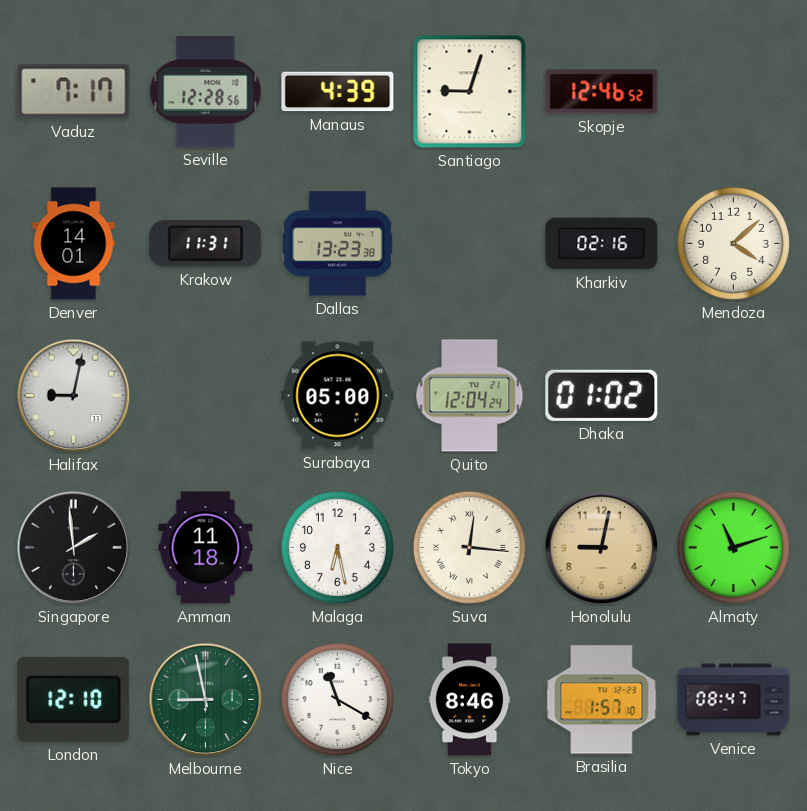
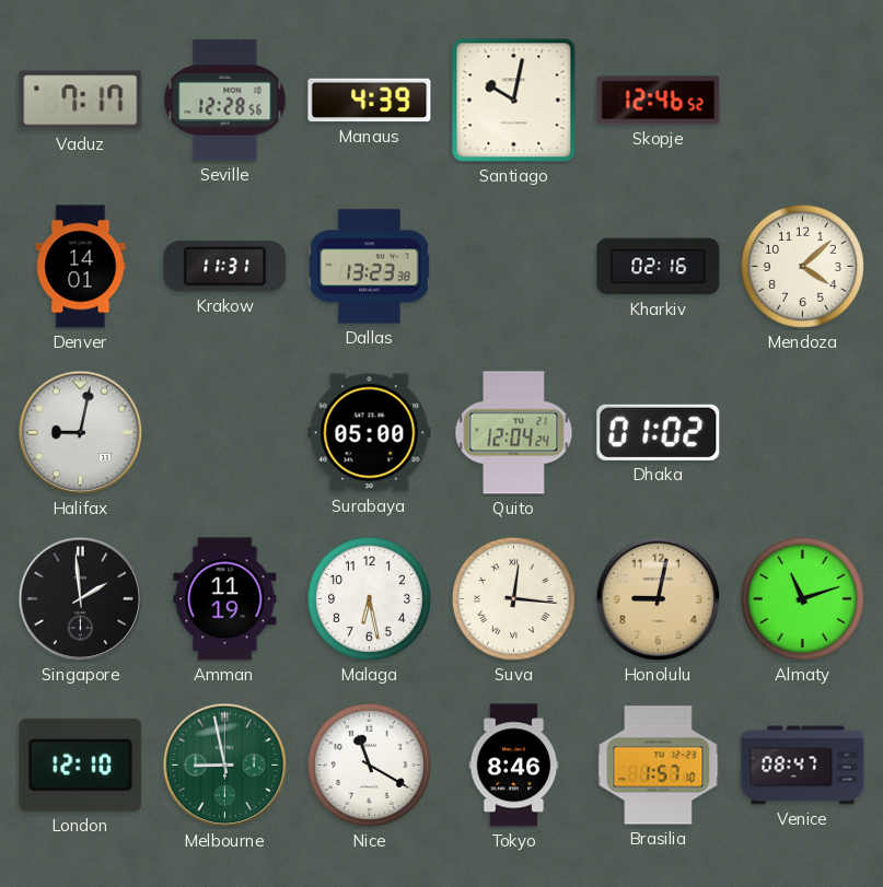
Santiago: 9:03 -> 10:02
Amman: 11:18 -> 11:19
